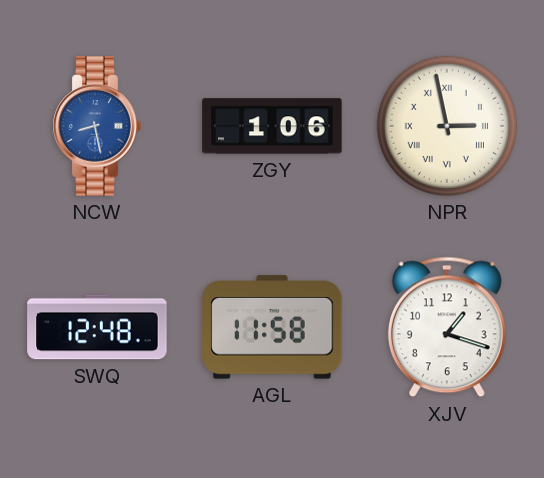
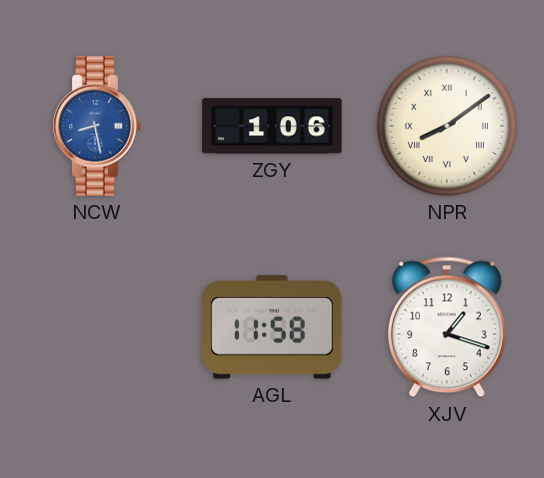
NPR: 2:58 -> 8:09
SWQ: 12:48 -> none
